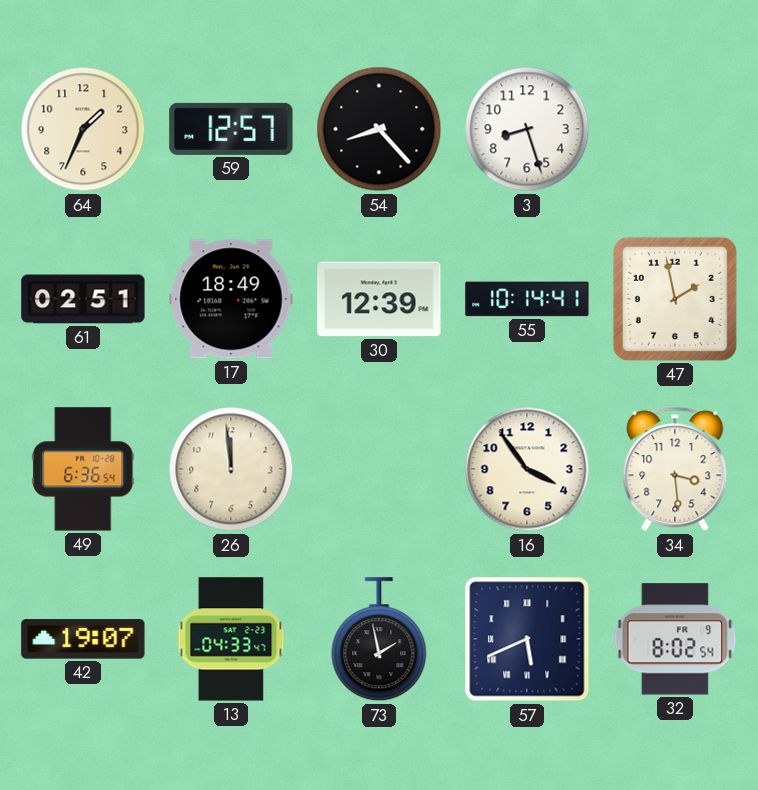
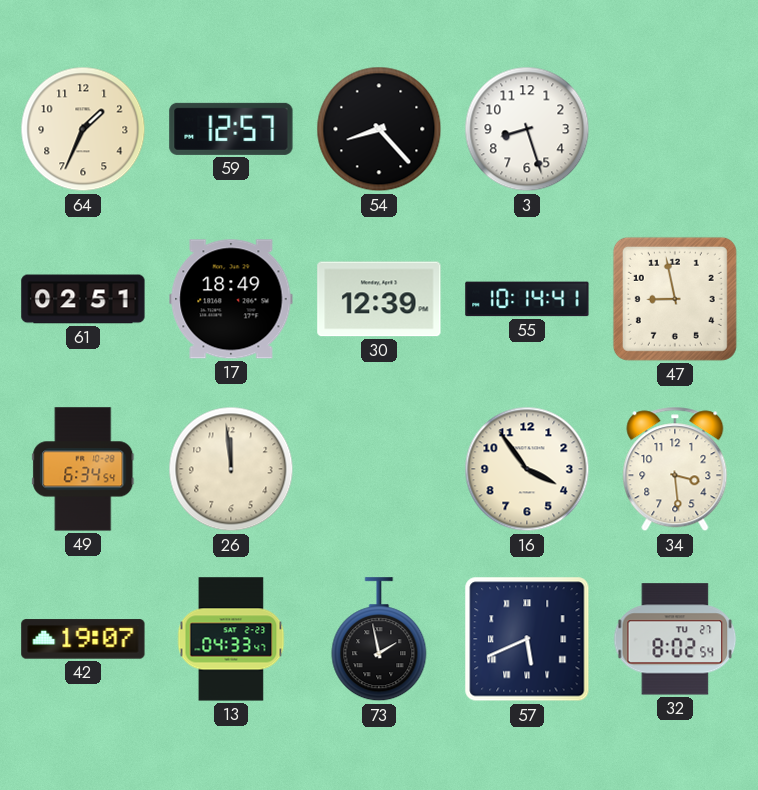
47: 1:58 -> 8:58
49: 6:36 -> 6:34
32 date: FR 9 -> TU 27
